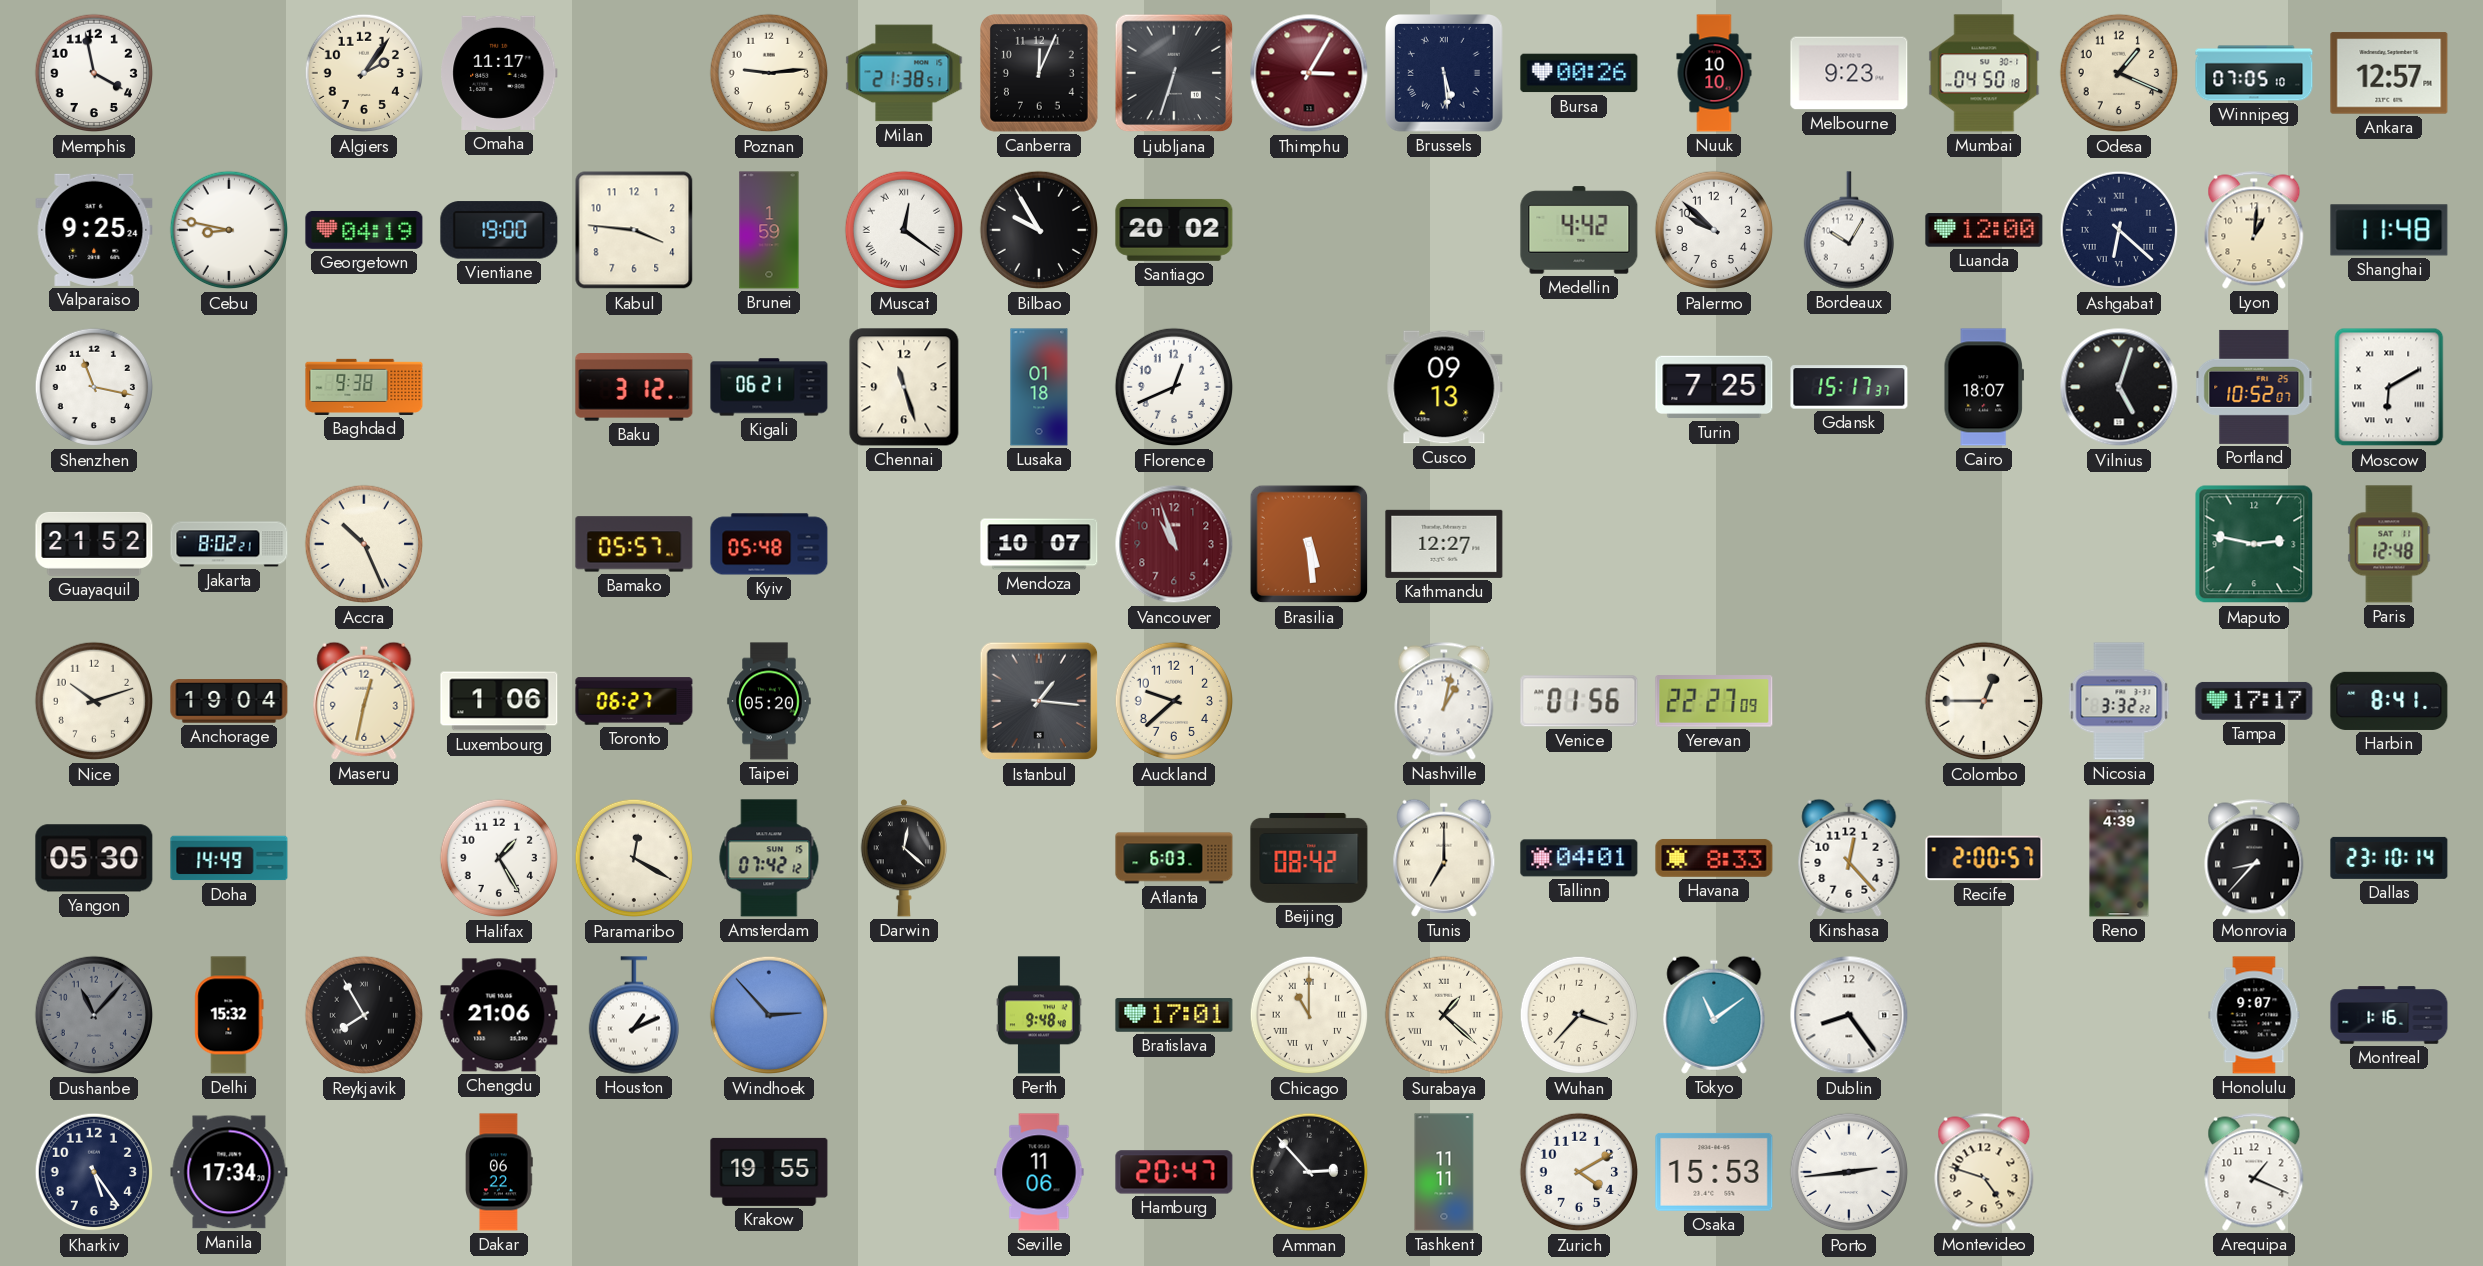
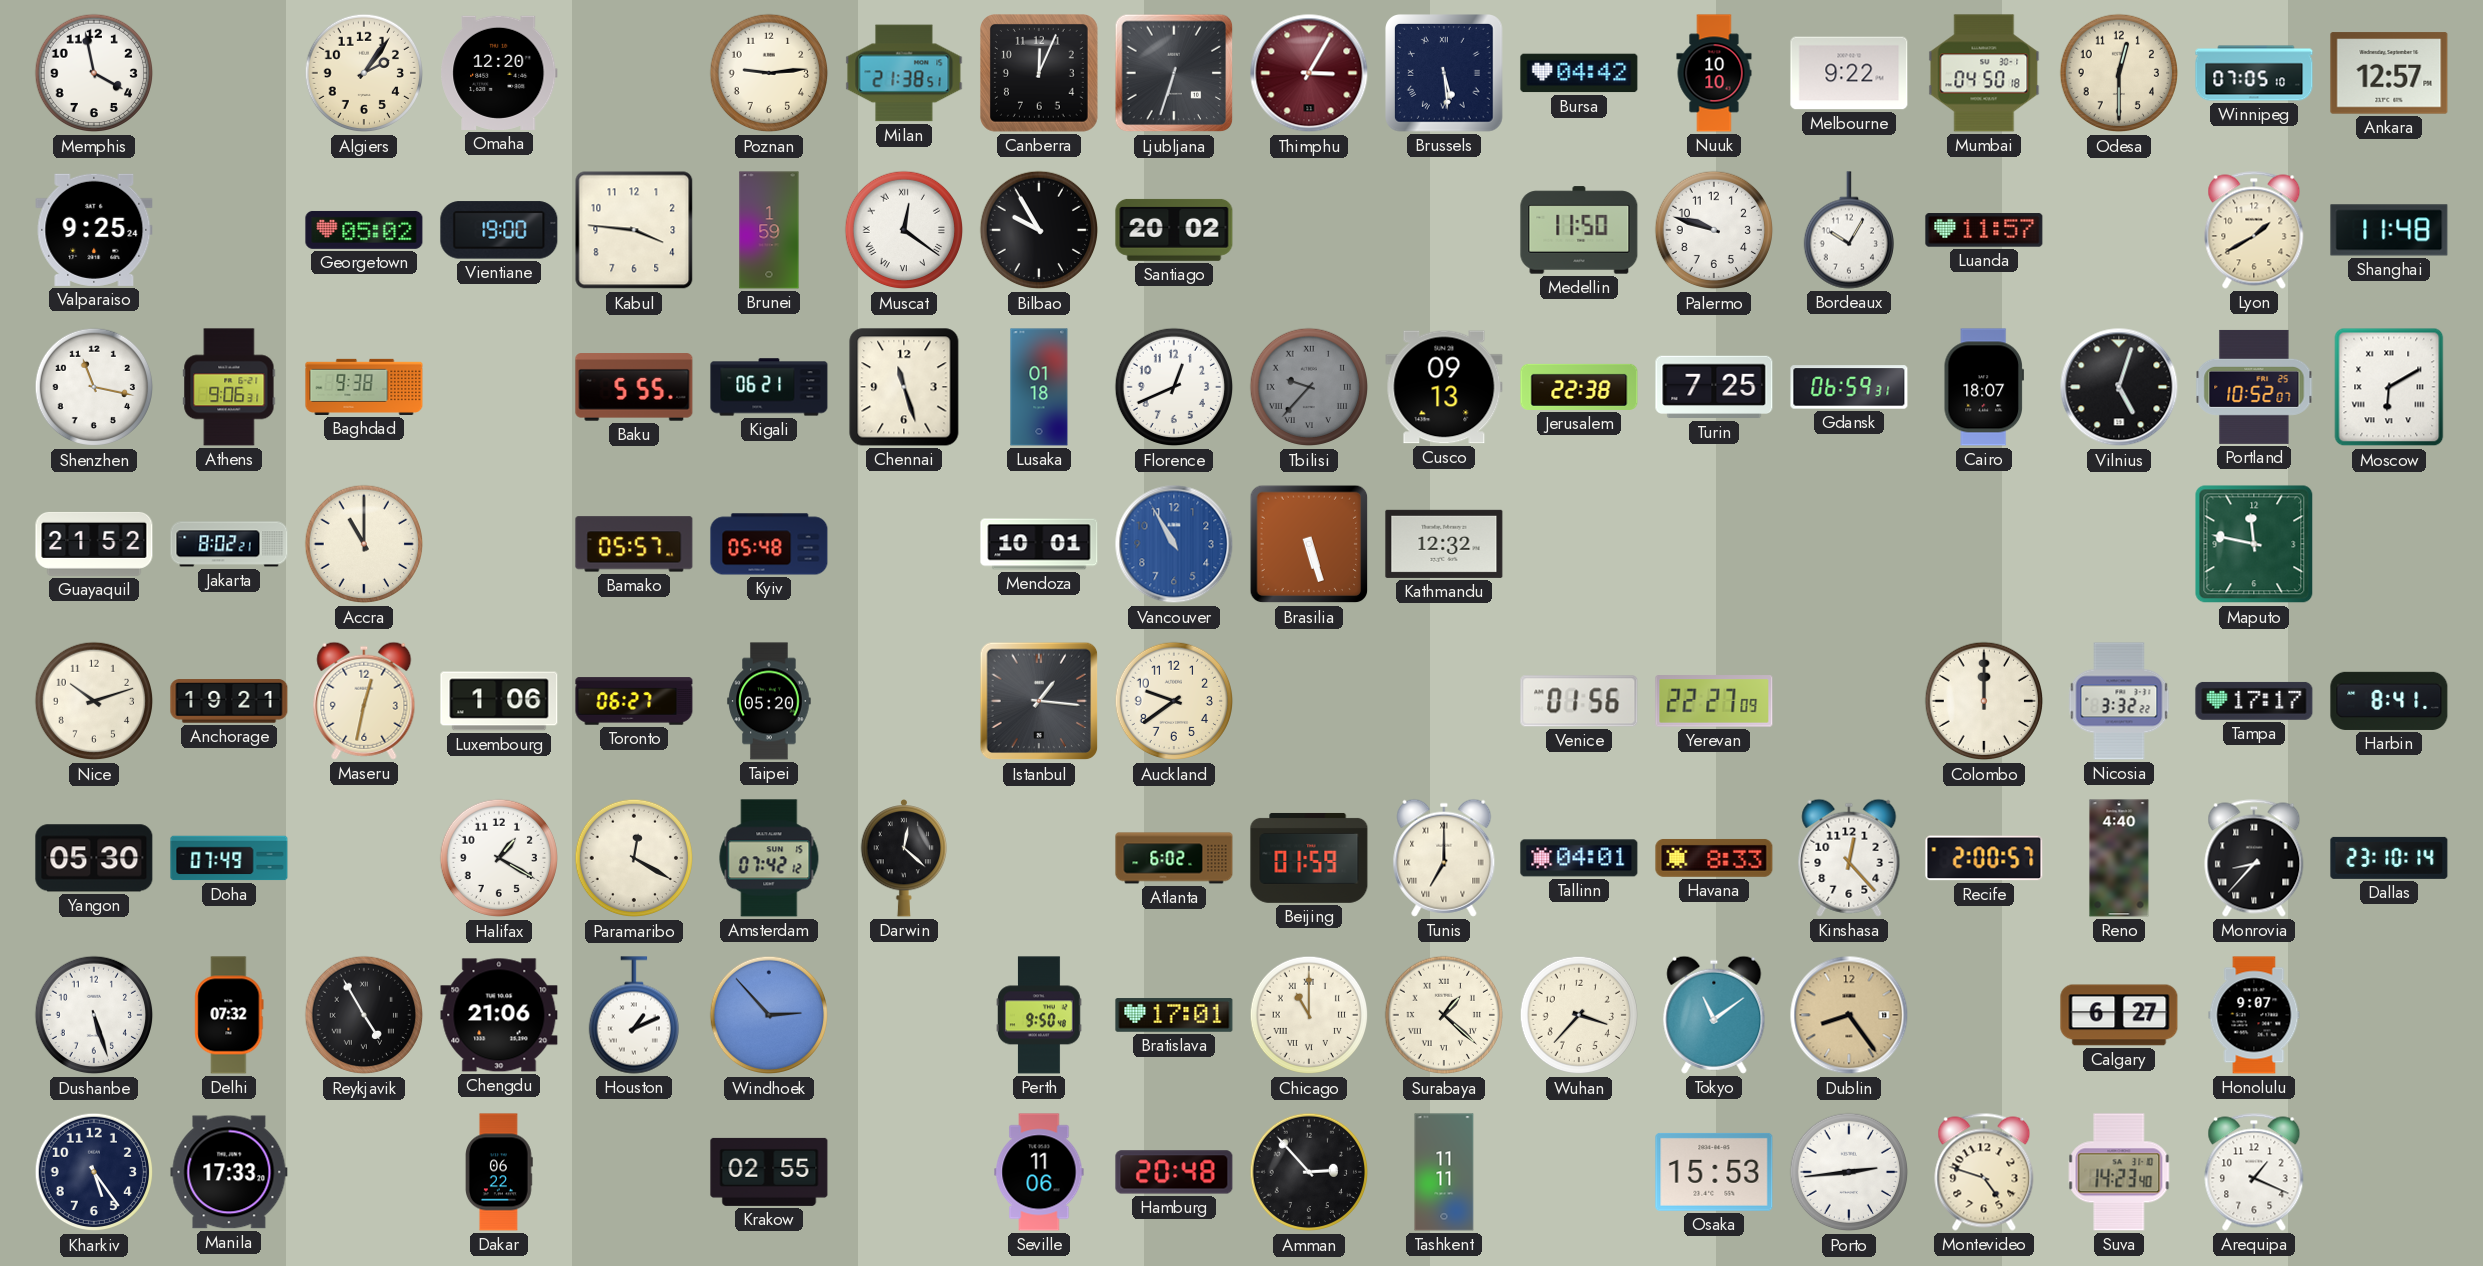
Omaha: 11:17 -> 12:20
Bursa: 00:26 -> 04:42
Melbourne: 9:23 -> 9:22
Odesa: 1:19 -> 12:30
Cebu: 8:47 -> none
Georgetown: 04:19 -> 05:02
Medellin: 4:42 -> 11:50
Palermo: 9:52 -> 9:48
Luanda: 12:00 -> 11:57
Ashgabat: 6:22 -> none
Lyon: 1:01 -> 1:40
Athens: none -> 9:06
Baku: 3:12 -> 5:55
Tbilisi: none -> 9:37
Jerusalem: none -> 22:38
Gdansk: 15:17 -> 06:59
Accra: 10:26 -> 11:00
Mendoza: 10:07 -> 10:01
Vancouver: 10:57 -> 10:55
Vancouver dial: burgundy -> blue
Brasilia: 5:29 -> 5:27
Kathmandu: 12:27 -> 12:32
Maputo: 2:47 -> 11:47
Paris: 12:48 -> none
Anchorage: 19:04 -> 19:21
Auckland: 9:38 -> 9:39
Nashville: 1:02 -> none
Colombo: 12:45 -> 12:00
Doha: 14:49 -> 07:49
Halifax: 1:25 -> 1:20
Atlanta: 6:03 -> 6:02
Beijing: 08:42 -> 01:59
Reno: 4:39 -> 4:40
Dushanbe: 11:07 -> 5:27
Dushanbe dial: grey -> white
Delhi: 15:32 -> 07:32
Reykjavik: 7:55 -> 4:55
Perth: 9:48 -> 9:50
Dublin dial: white -> champagne
Calgary: none -> 6:27
Montreal: 1:16 -> none
Manila: 17:34 -> 17:33
Krakow: 19:55 -> 02:55
Hamburg: 20:47 -> 20:48
Zurich: 4:10 -> none
Suva: none -> 14:23
